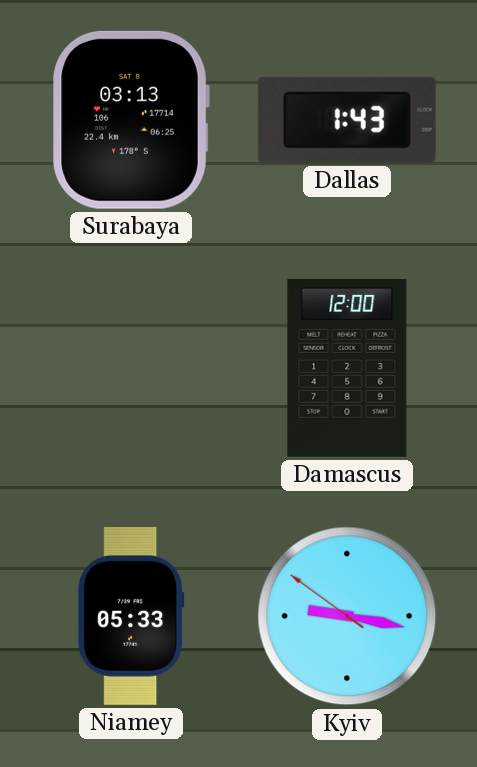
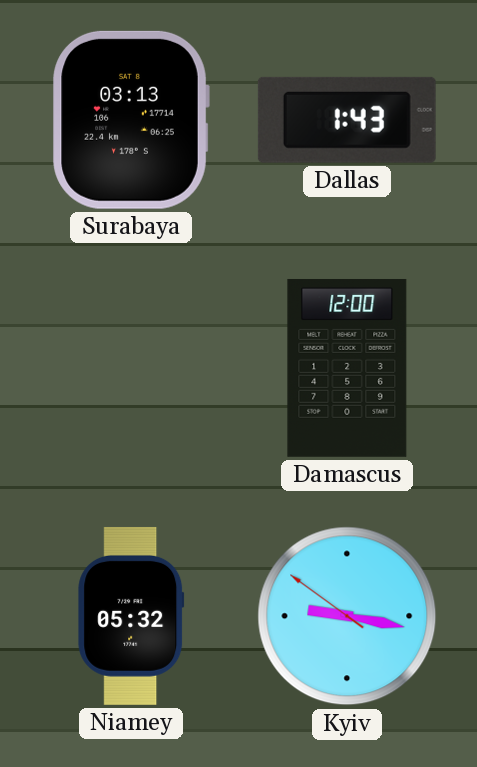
Niamey: 05:33 -> 05:32
